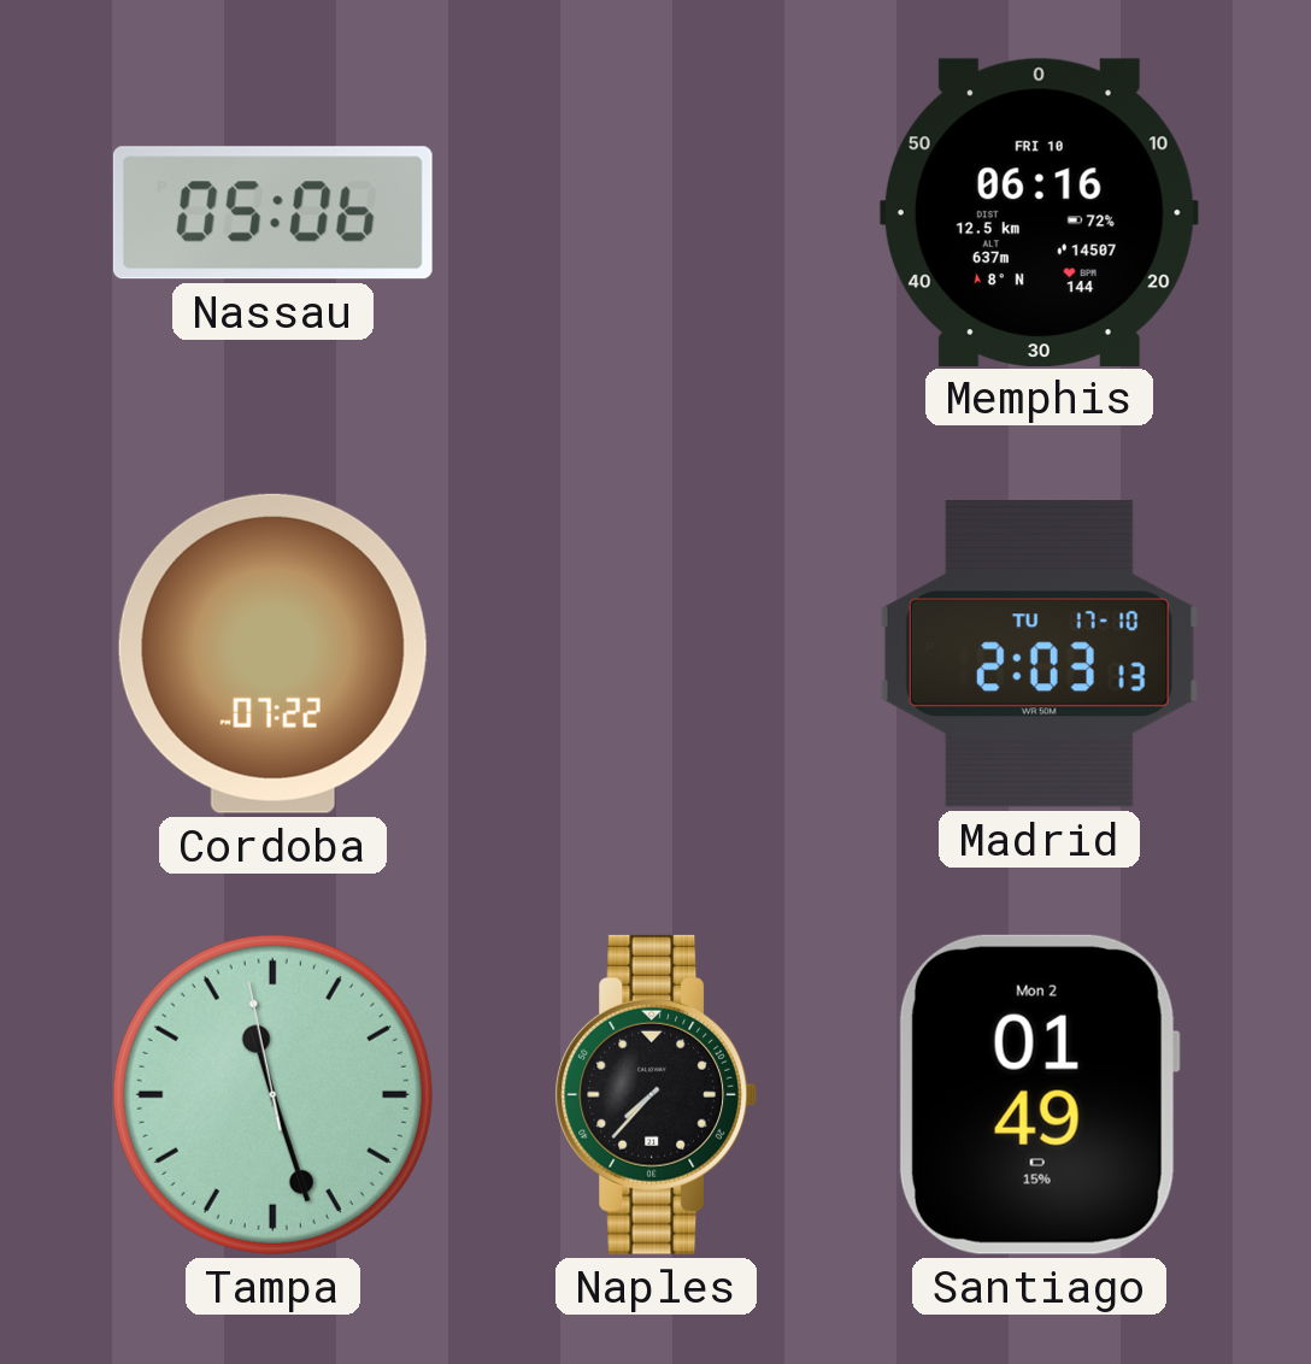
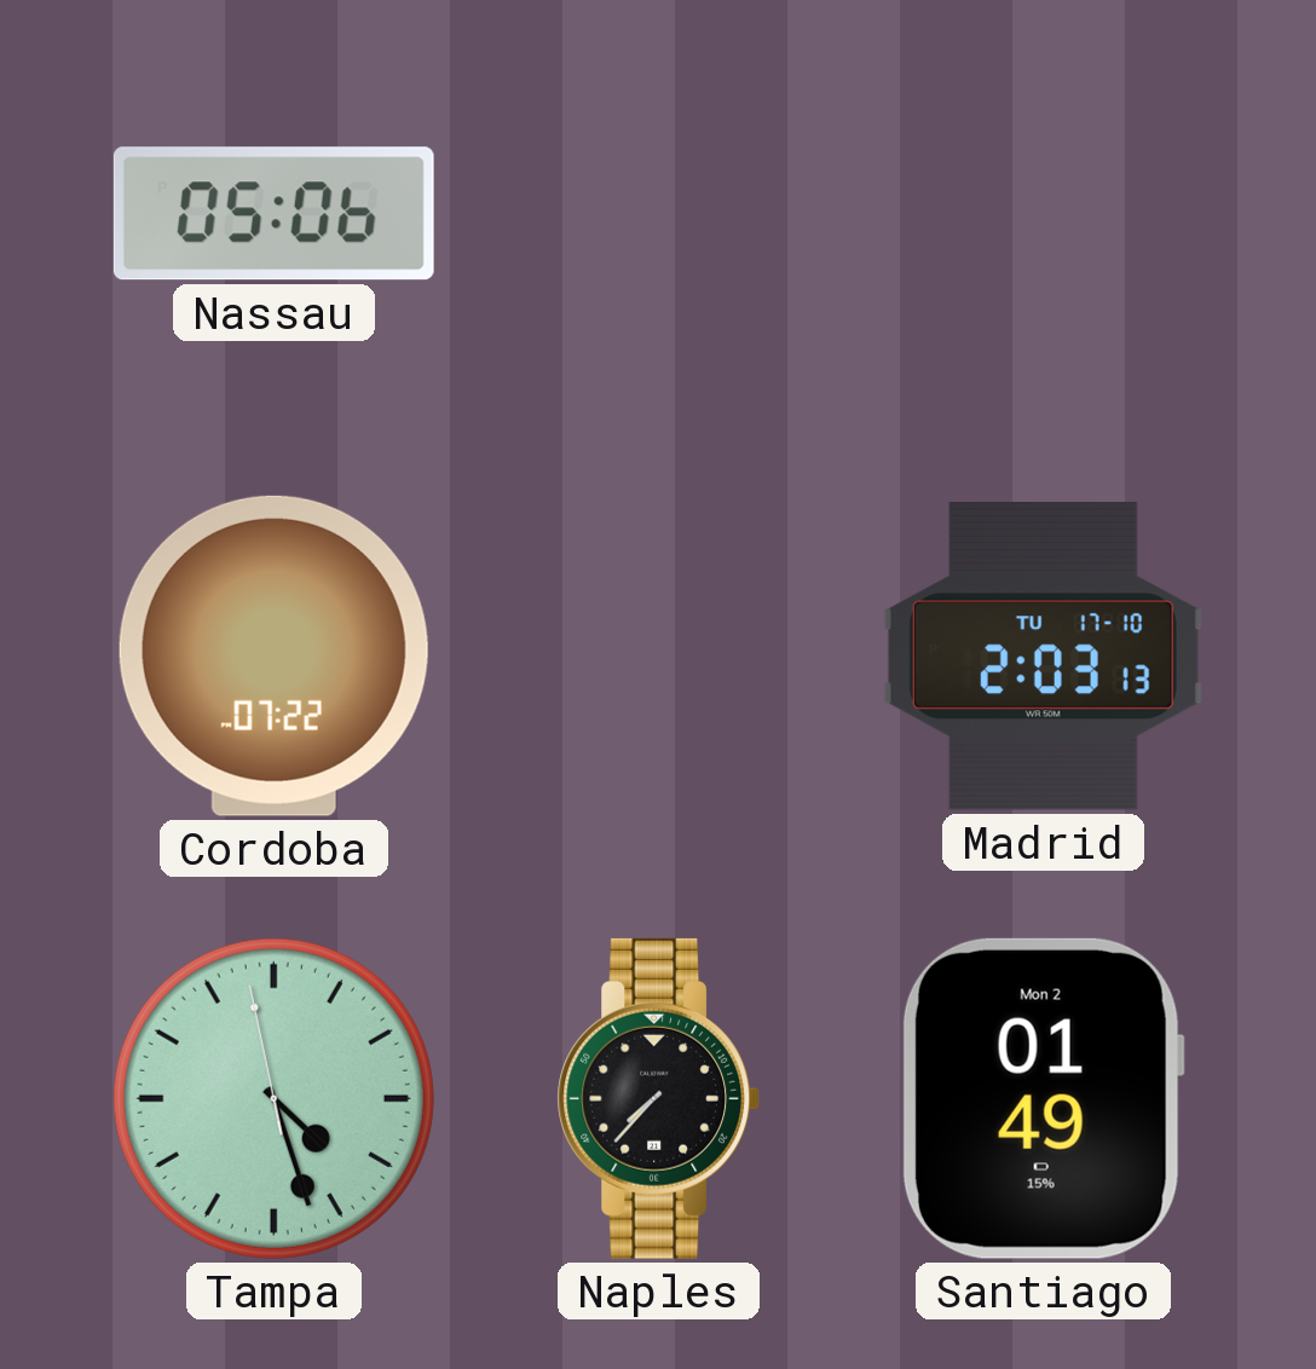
Memphis: 06:16 -> none
Tampa: 11:26 -> 4:26
